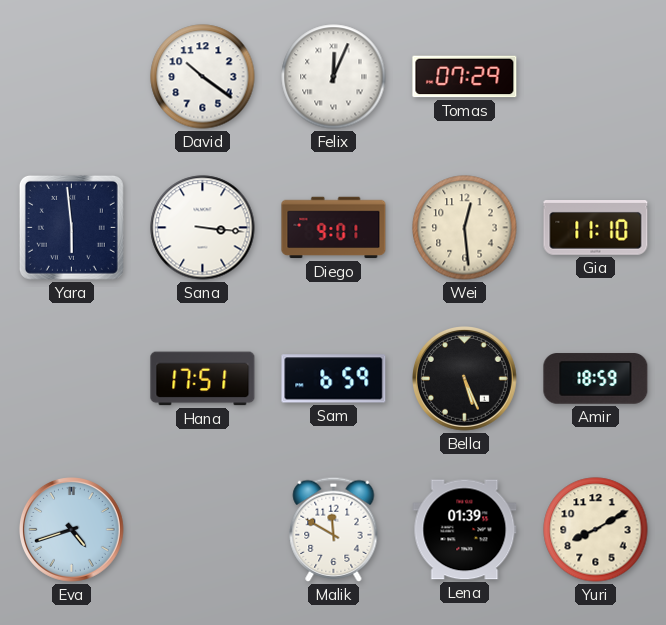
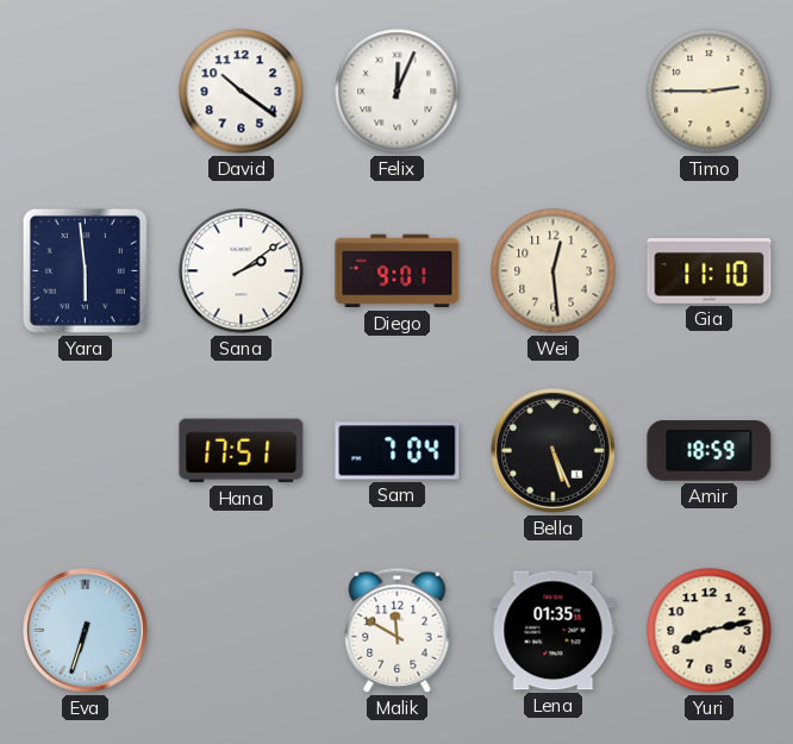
Tomas: 07:29 -> none
Timo: none -> 2:45
Sana: 3:16 -> 2:09
Sam: 6:59 -> 7:04
Eva: 4:42 -> 6:33
Lena: 01:39 -> 01:35
Yuri: 8:10 -> 8:13
